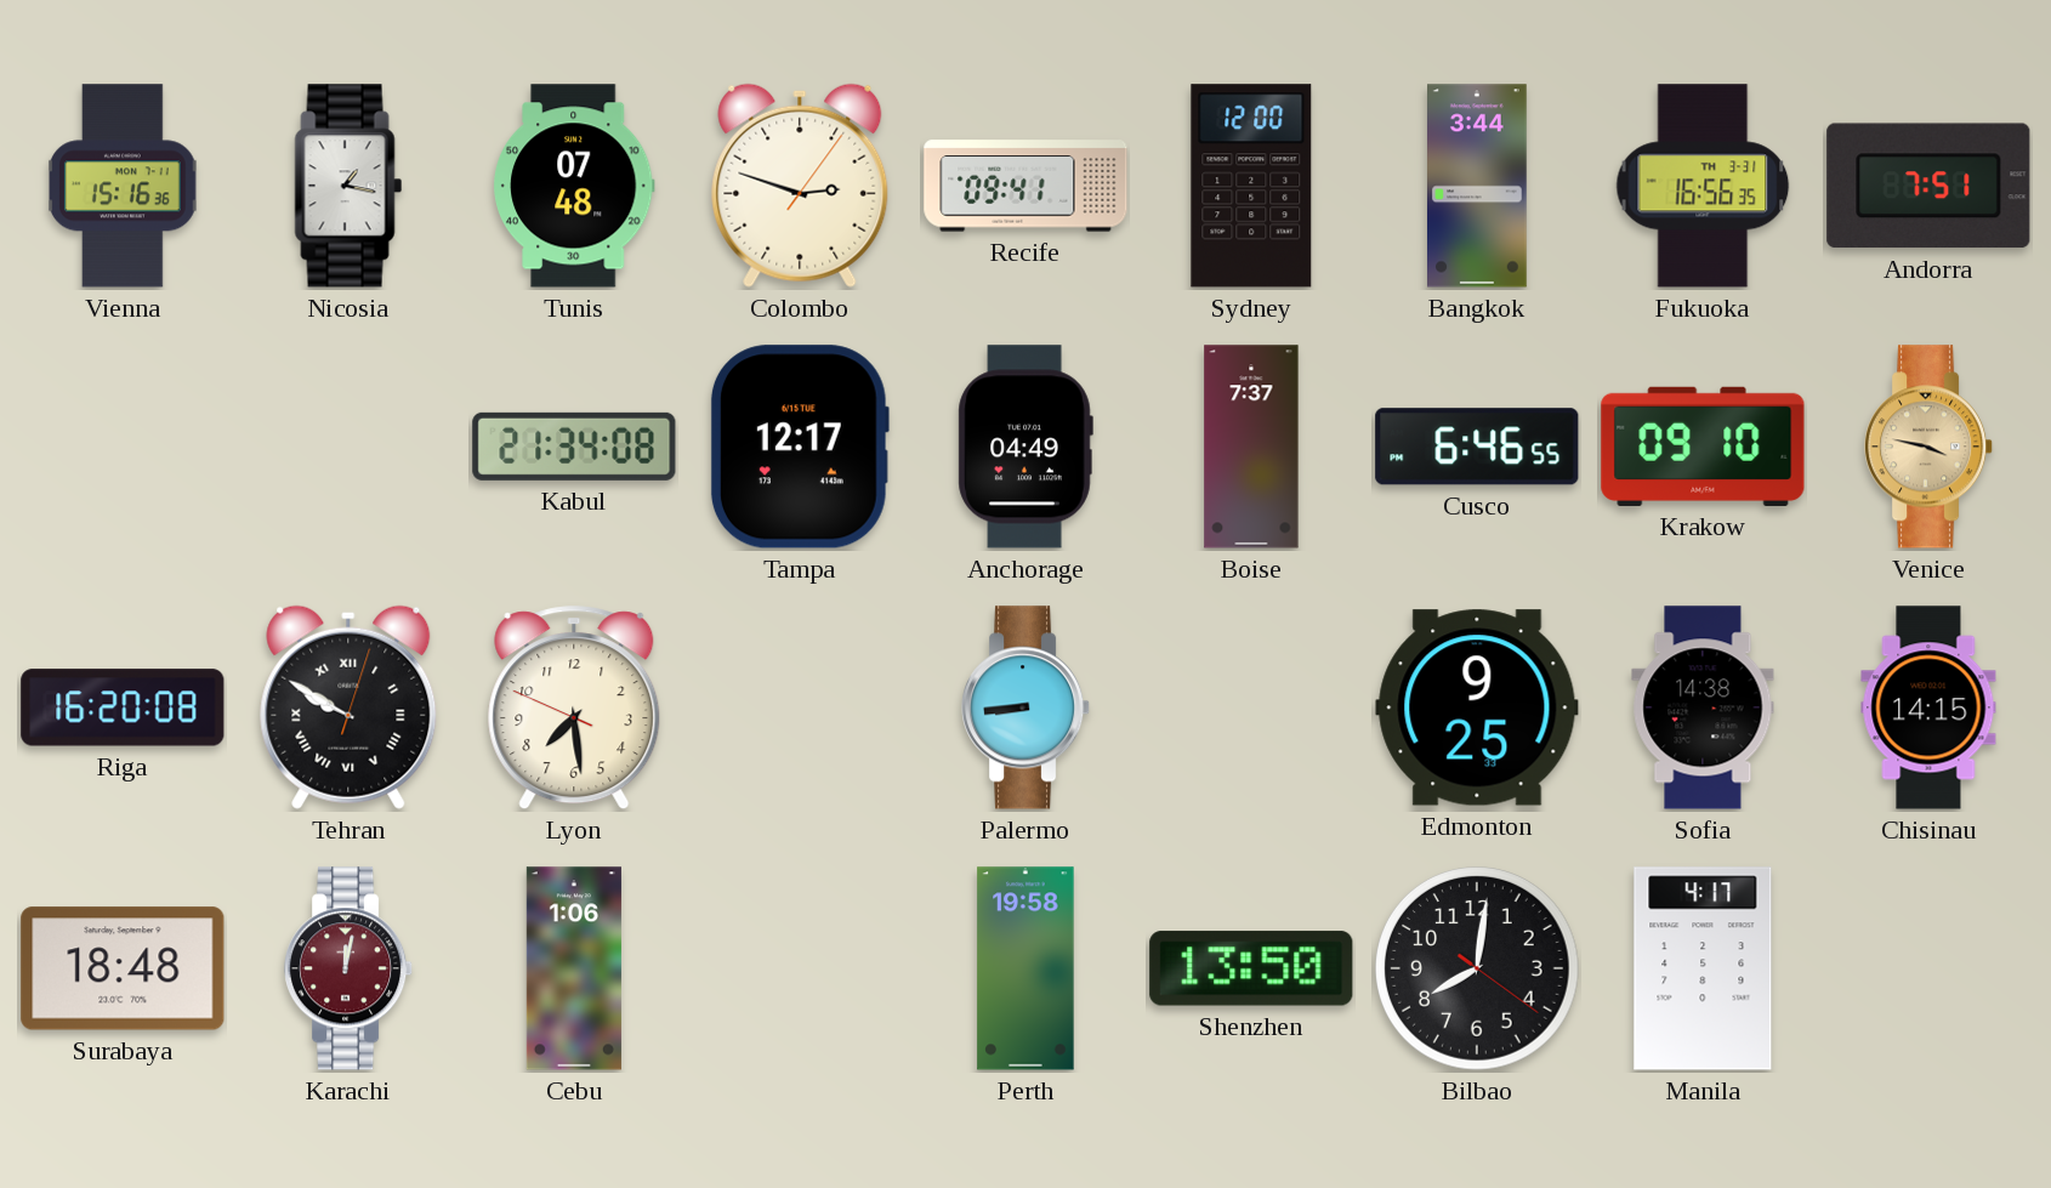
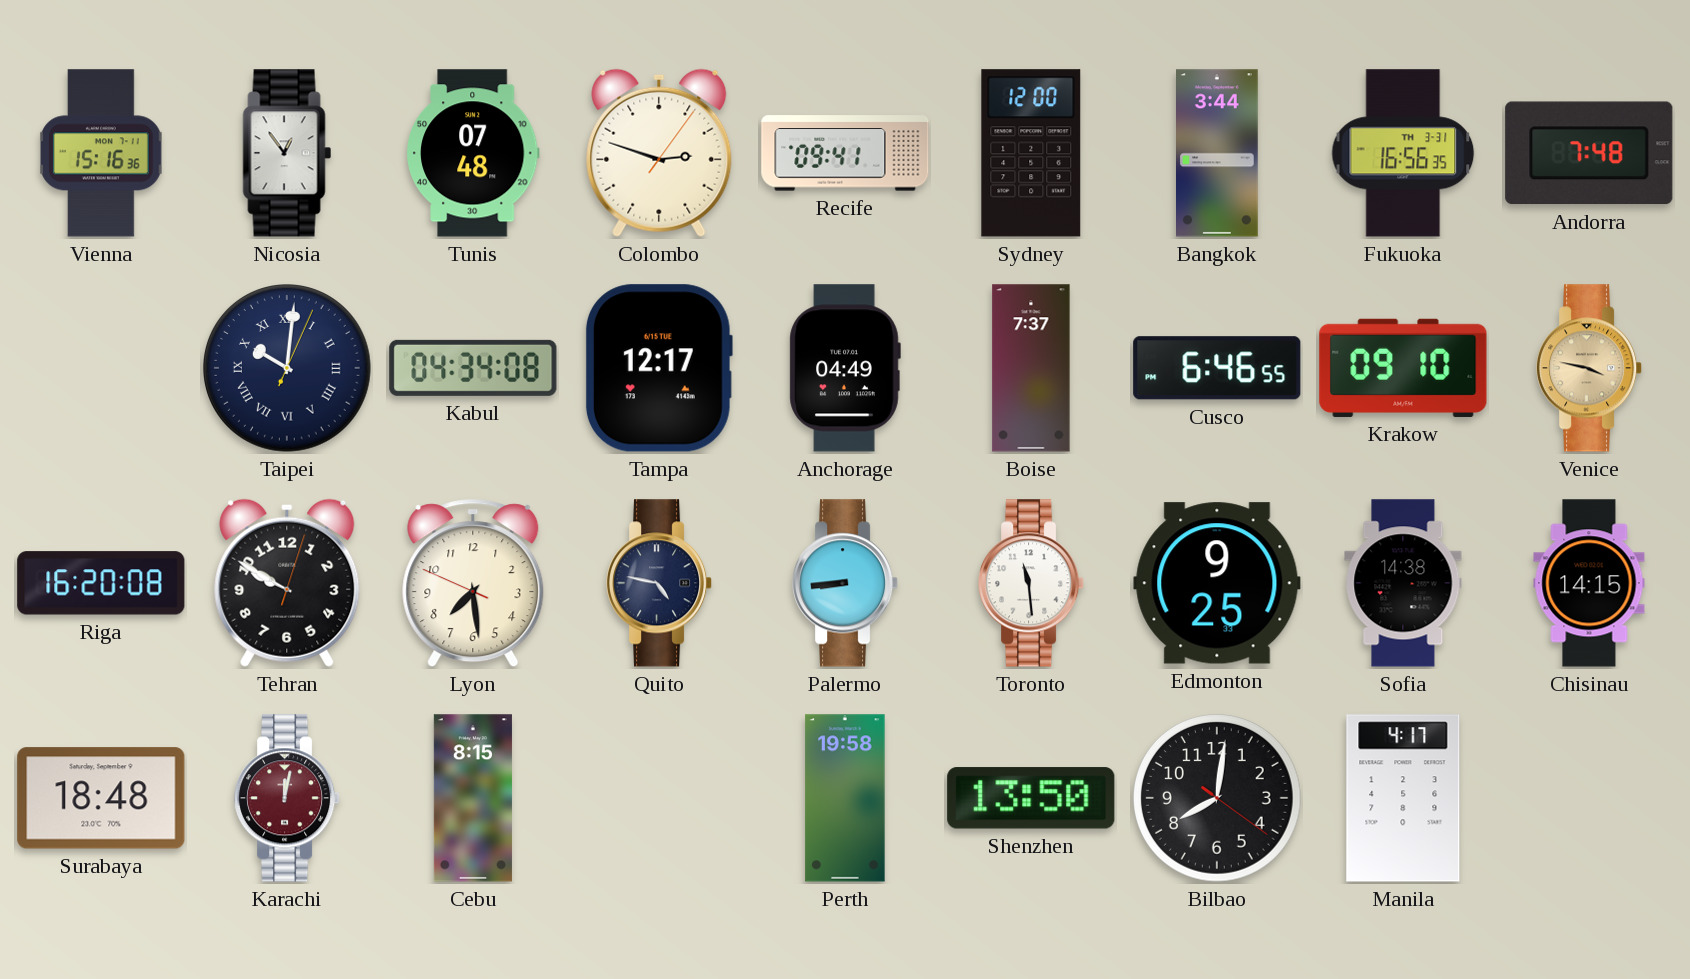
Nicosia: 1:17 -> 12:54
Andorra: 7:51 -> 7:48
Taipei: none -> 10:01
Kabul: 21:34 -> 04:34
Tehran numerals: Roman -> Arabic
Quito: none -> 4:47
Toronto: none -> 11:29
Cebu: 1:06 -> 8:15
